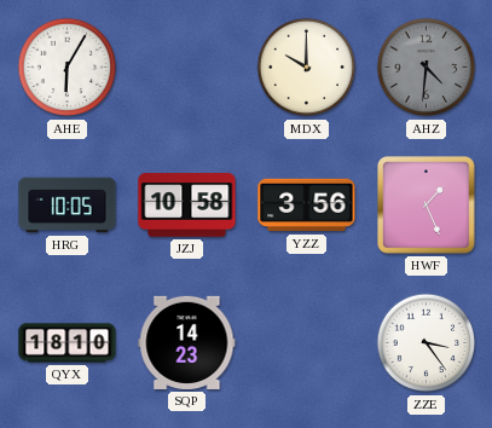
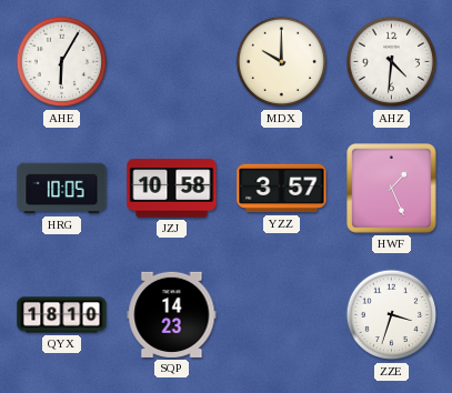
AHZ dial: grey -> white
YZZ: 3:56 -> 3:57
ZZE: 3:24 -> 3:33
